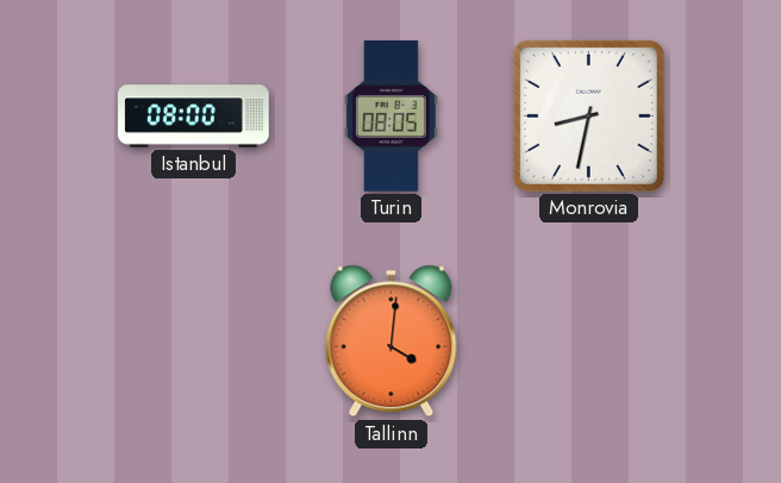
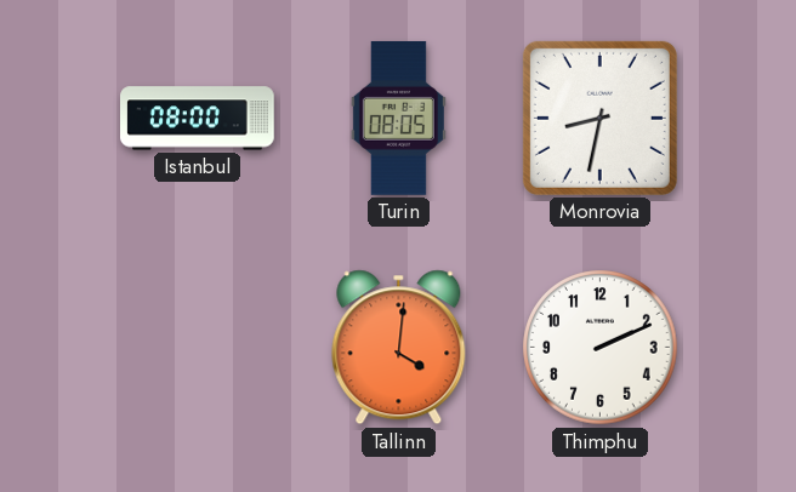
Thimphu: none -> 2:11
